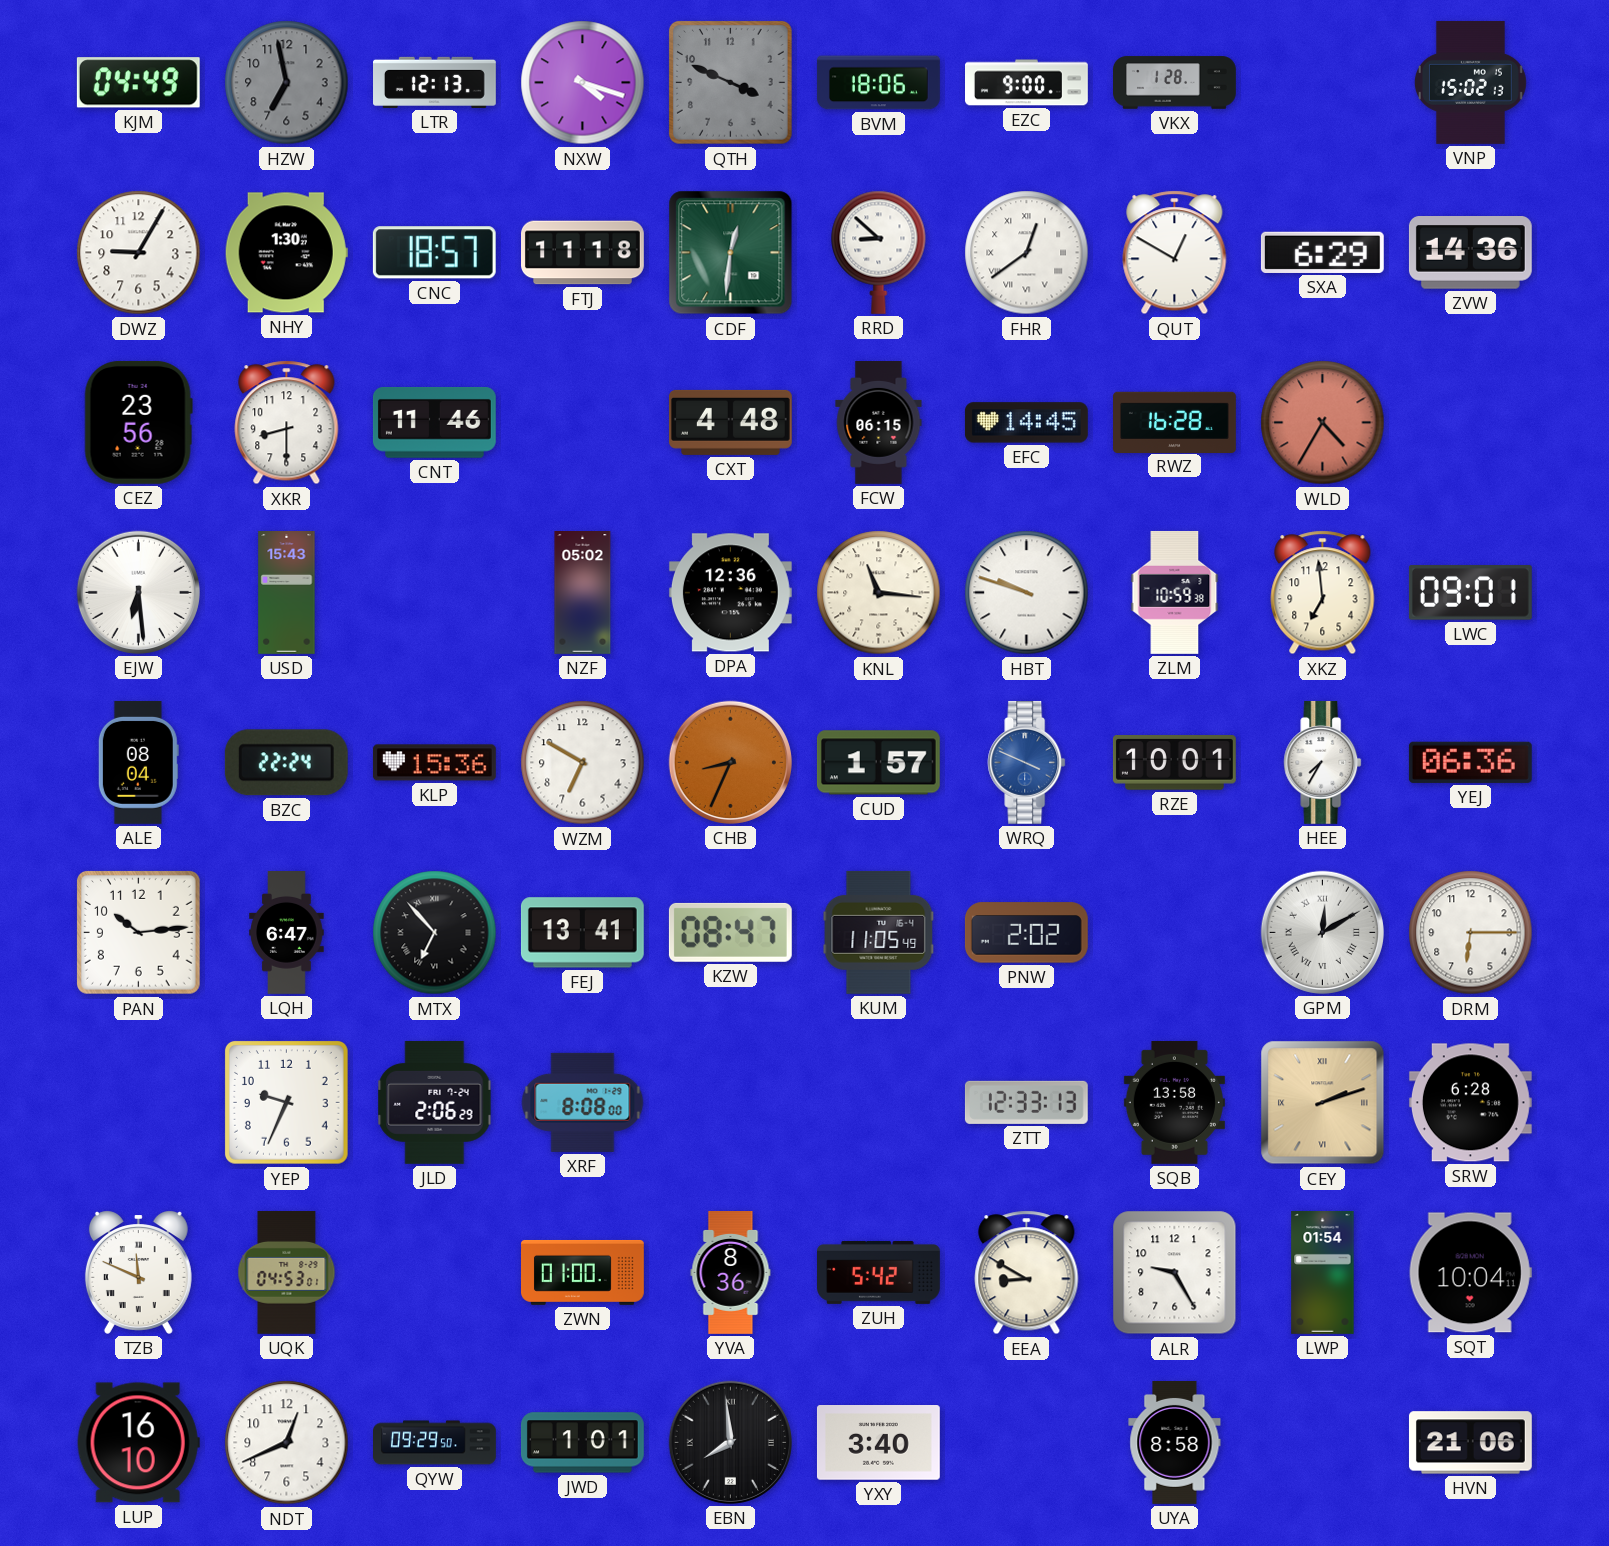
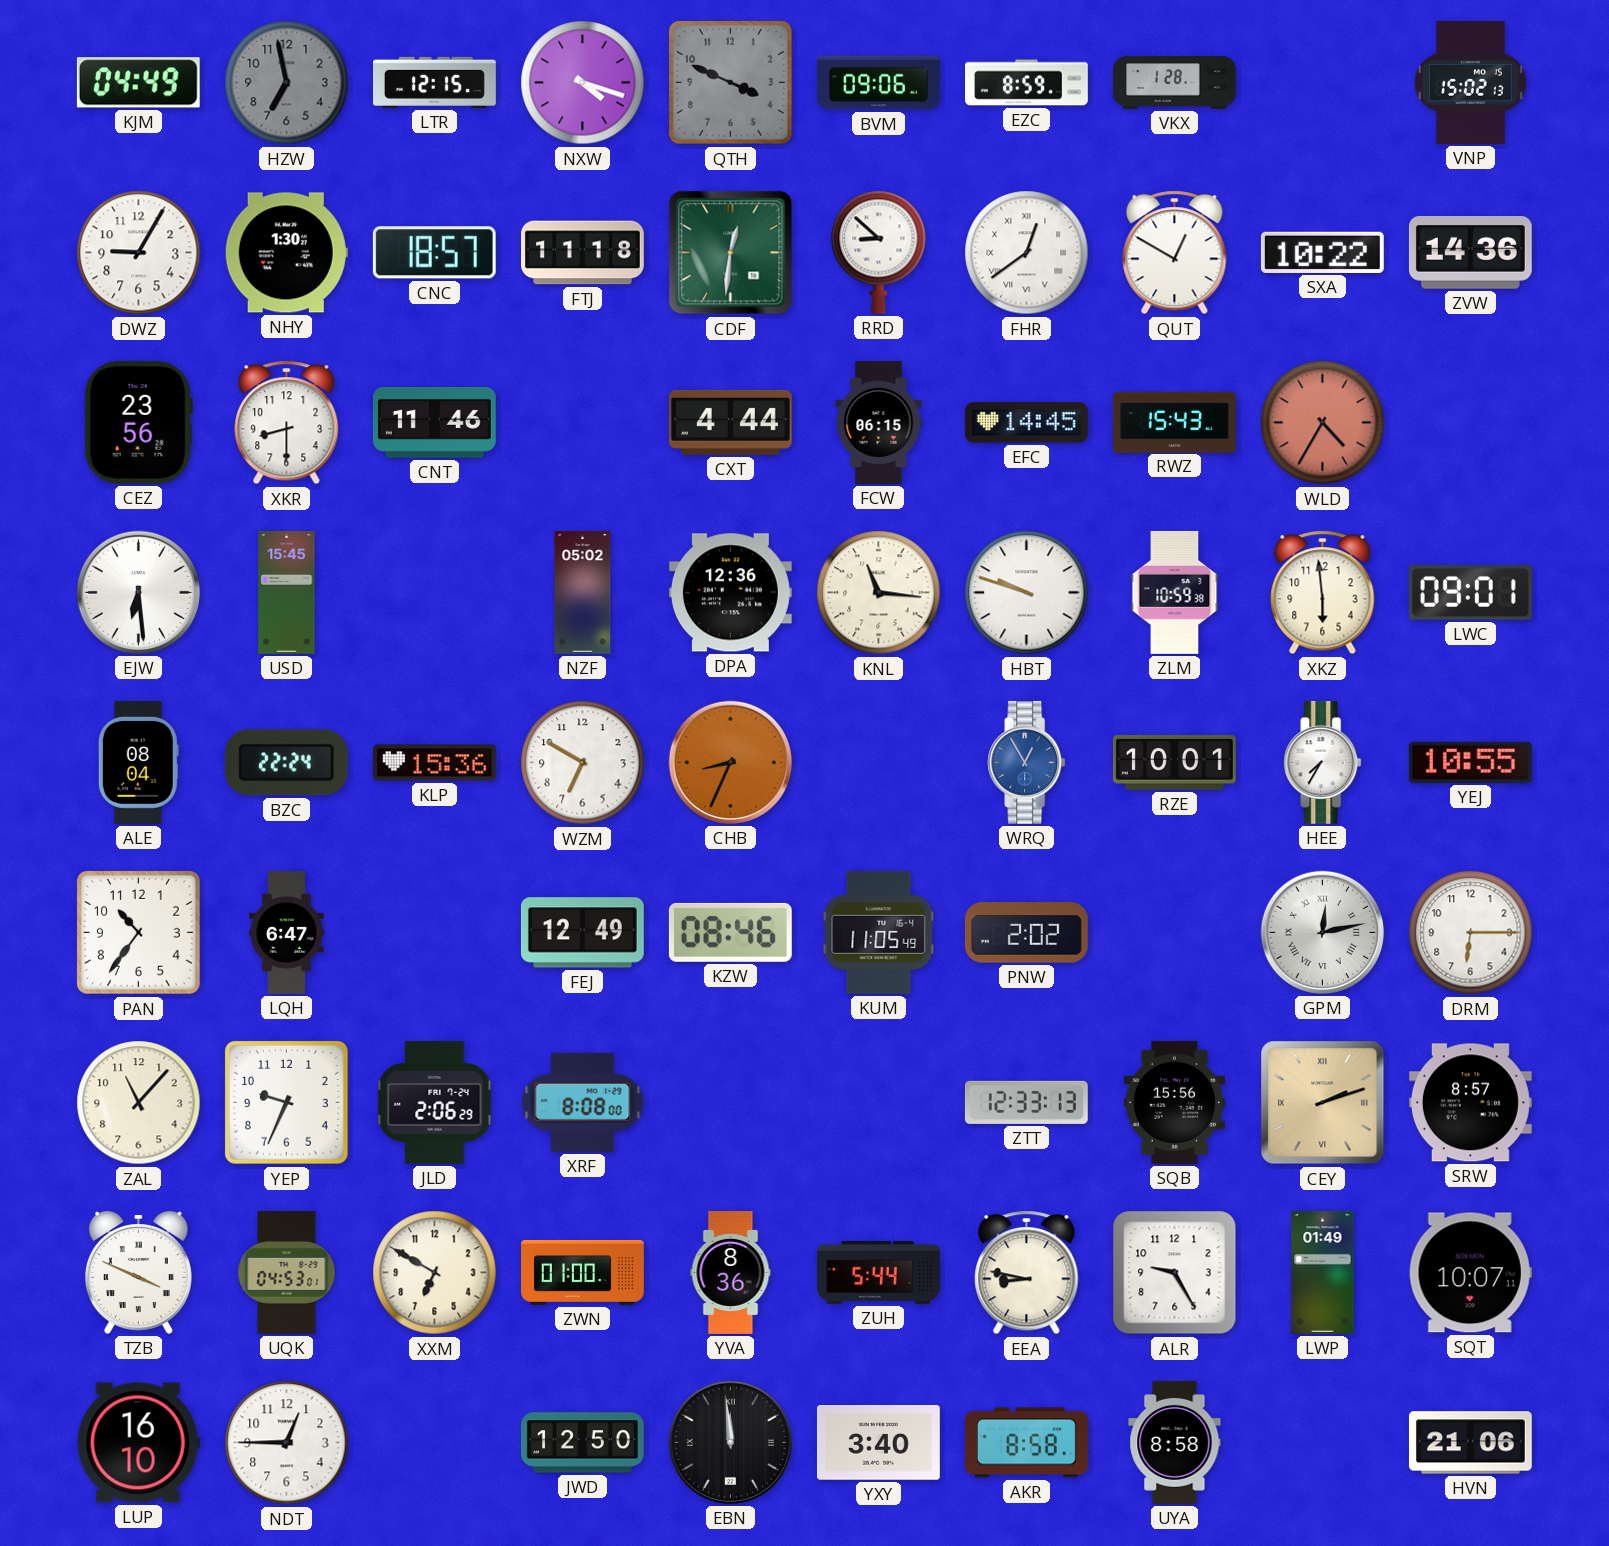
LTR: 12:13 -> 12:15
BVM: 18:06 -> 09:06
EZC: 9:00 -> 8:59
SXA: 6:29 -> 10:22
CXT: 4:48 -> 4:44
RWZ: 16:28 -> 15:43
USD: 15:43 -> 15:45
XKZ: 6:59 -> 5:59
CUD: 1:57 -> none
WRQ: 3:49 -> 12:55
YEJ: 06:36 -> 10:55
PAN: 10:14 -> 10:36
MTX: 6:53 -> none
FEJ: 13:41 -> 12:49
KZW: 08:47 -> 08:46
GPM: 12:10 -> 12:13
ZAL: none -> 11:07
SQB: 13:58 -> 15:56
SRW: 6:28 -> 8:57
TZB: 11:49 -> 3:49
XXM: none -> 6:50
ZUH: 5:42 -> 5:44
EEA: 8:50 -> 8:47
LWP: 01:54 -> 01:49
SQT: 10:04 -> 10:07
NDT: 12:41 -> 12:45
QYW: 09:29 -> none
JWD: 1:01 -> 12:50
EBN: 7:59 -> 11:59
AKR: none -> 8:58
